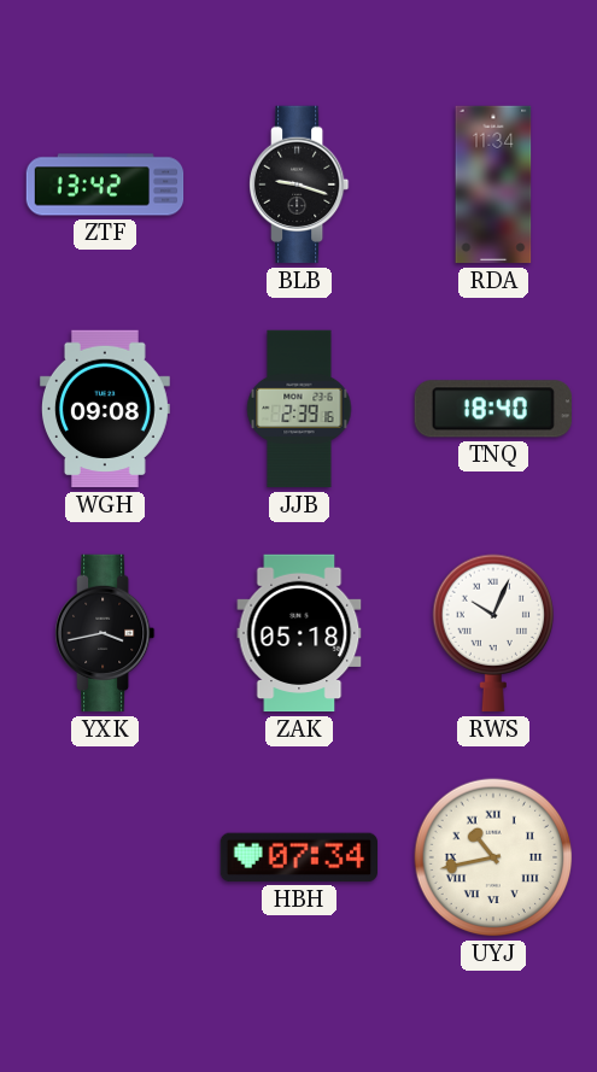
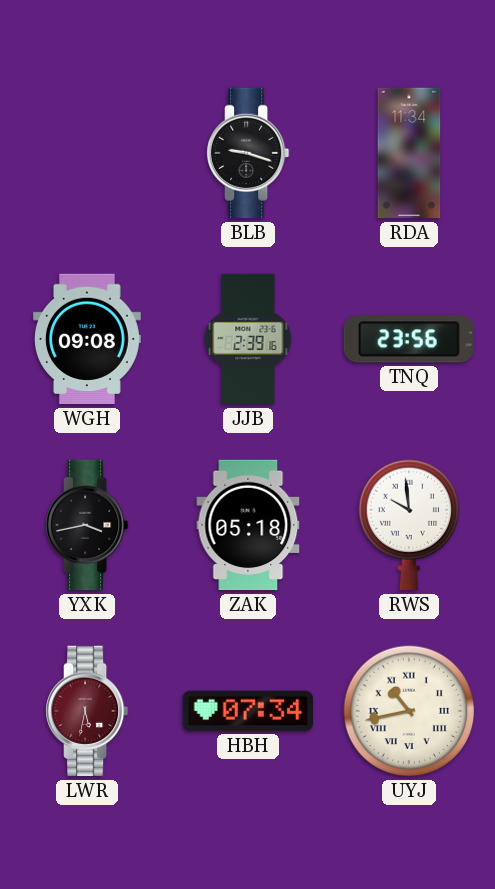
ZTF: 13:42 -> none
TNQ: 18:40 -> 23:56
RWS: 10:04 -> 9:59
LWR: none -> 5:32
